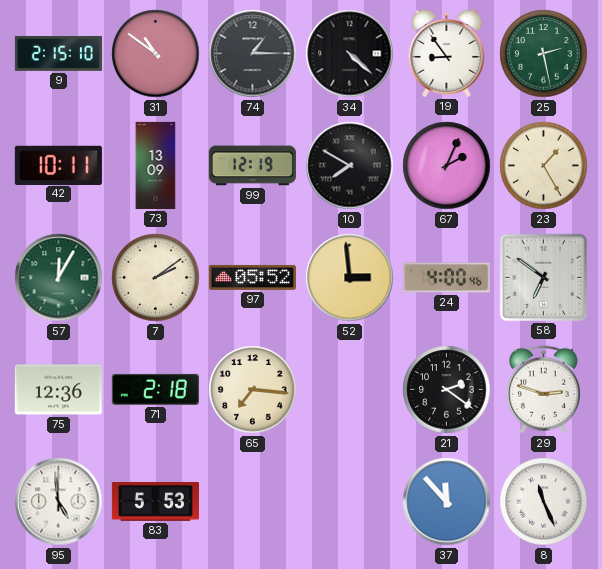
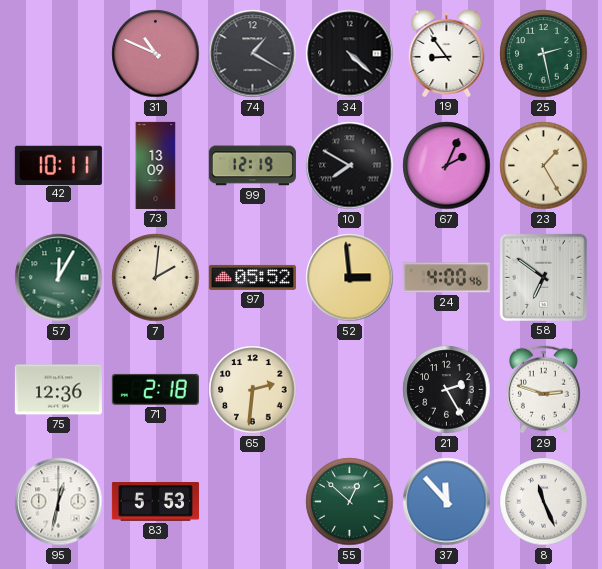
9: 2:15 -> none
31: 10:51 -> 10:49
74: 1:15 -> 1:20
7: 2:09 -> 2:01
65: 7:16 -> 2:31
21: 2:21 -> 2:25
95: 4:59 -> 12:32
55: none -> 12:52
